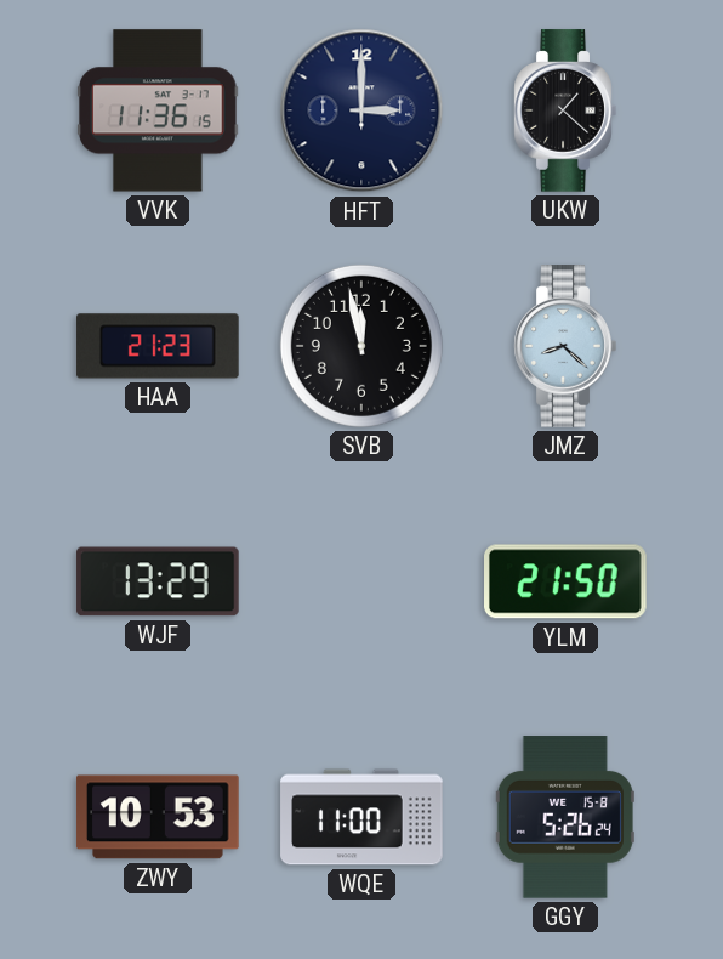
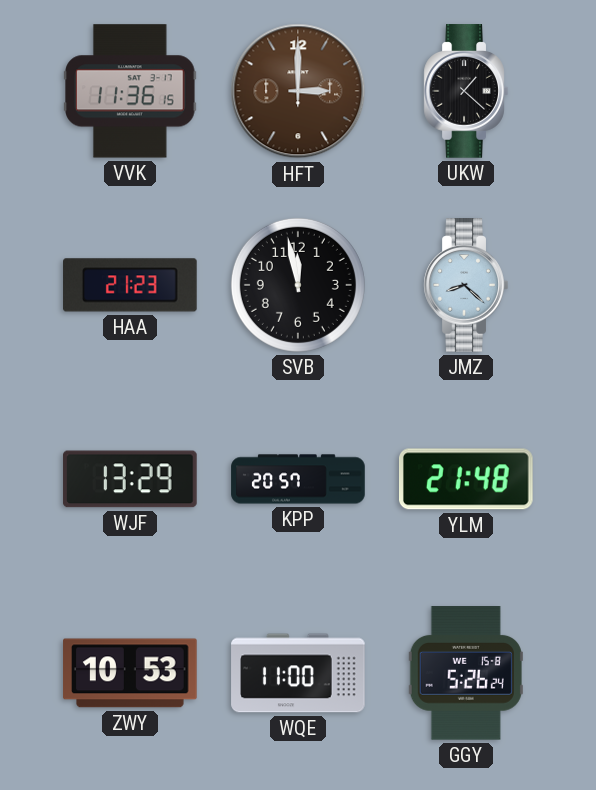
HFT dial: navy -> brown
KPP: none -> 20:57
YLM: 21:50 -> 21:48
